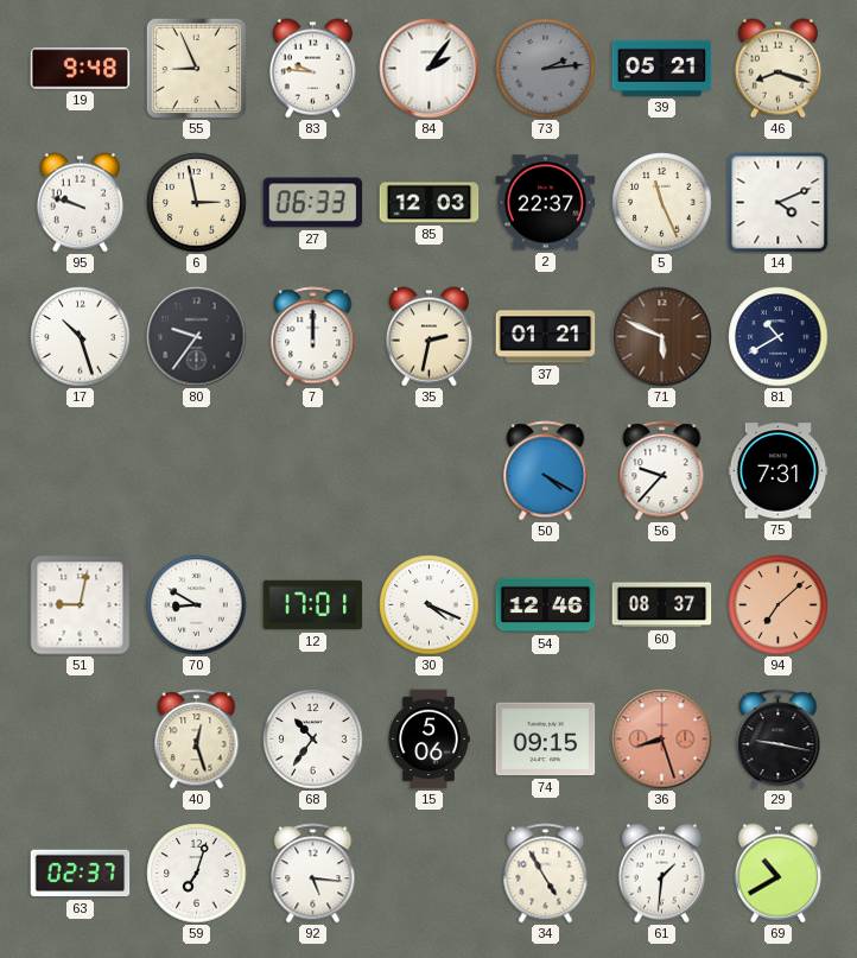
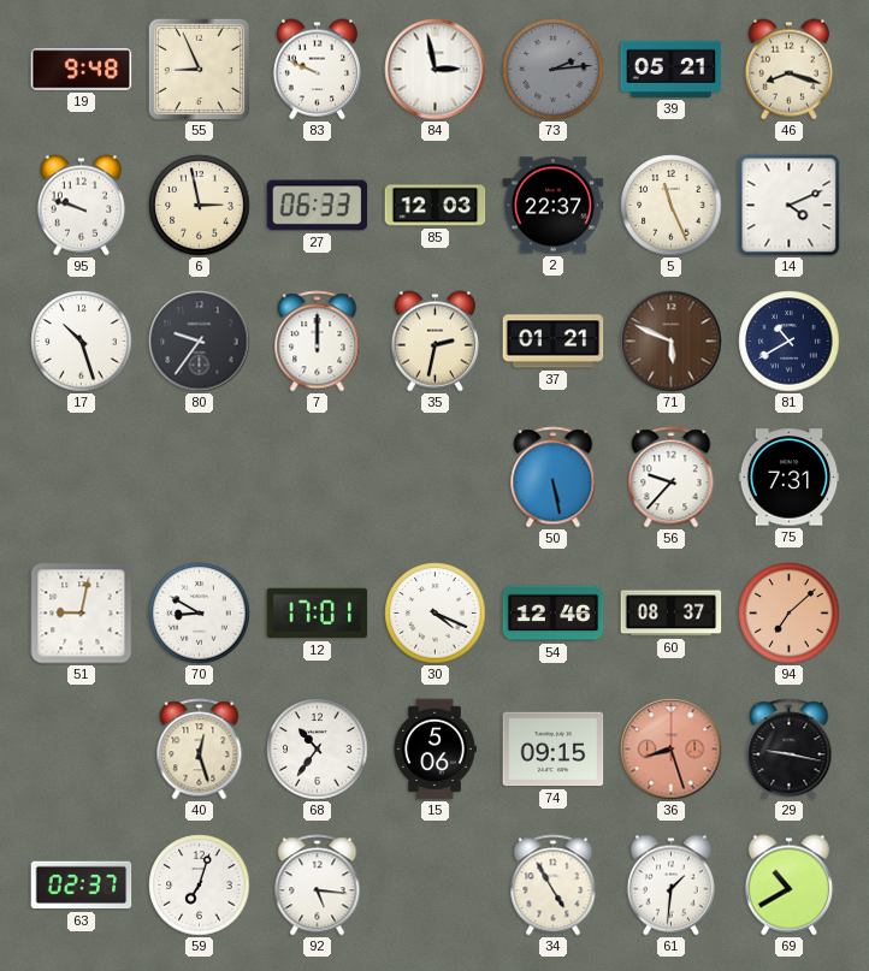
83: 9:46 -> 9:49
84: 2:06 -> 2:58
50: 4:20 -> 5:28
